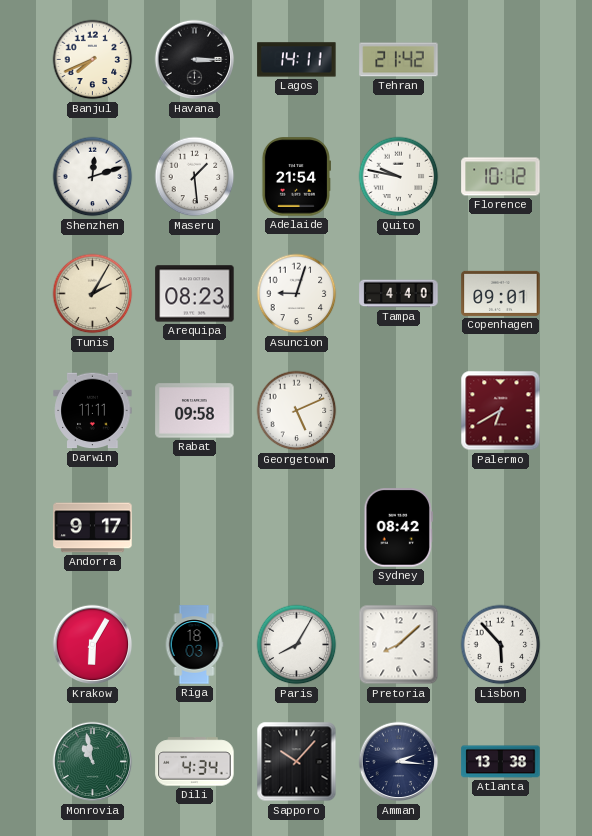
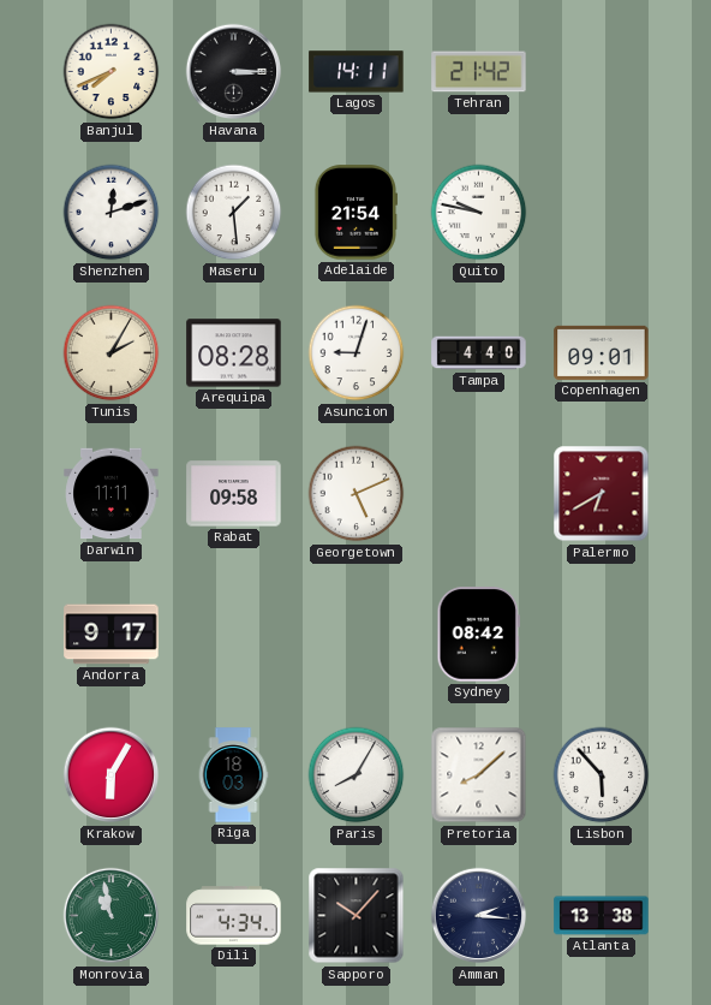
Florence: 10:12 -> none
Arequipa: 08:23 -> 08:28
